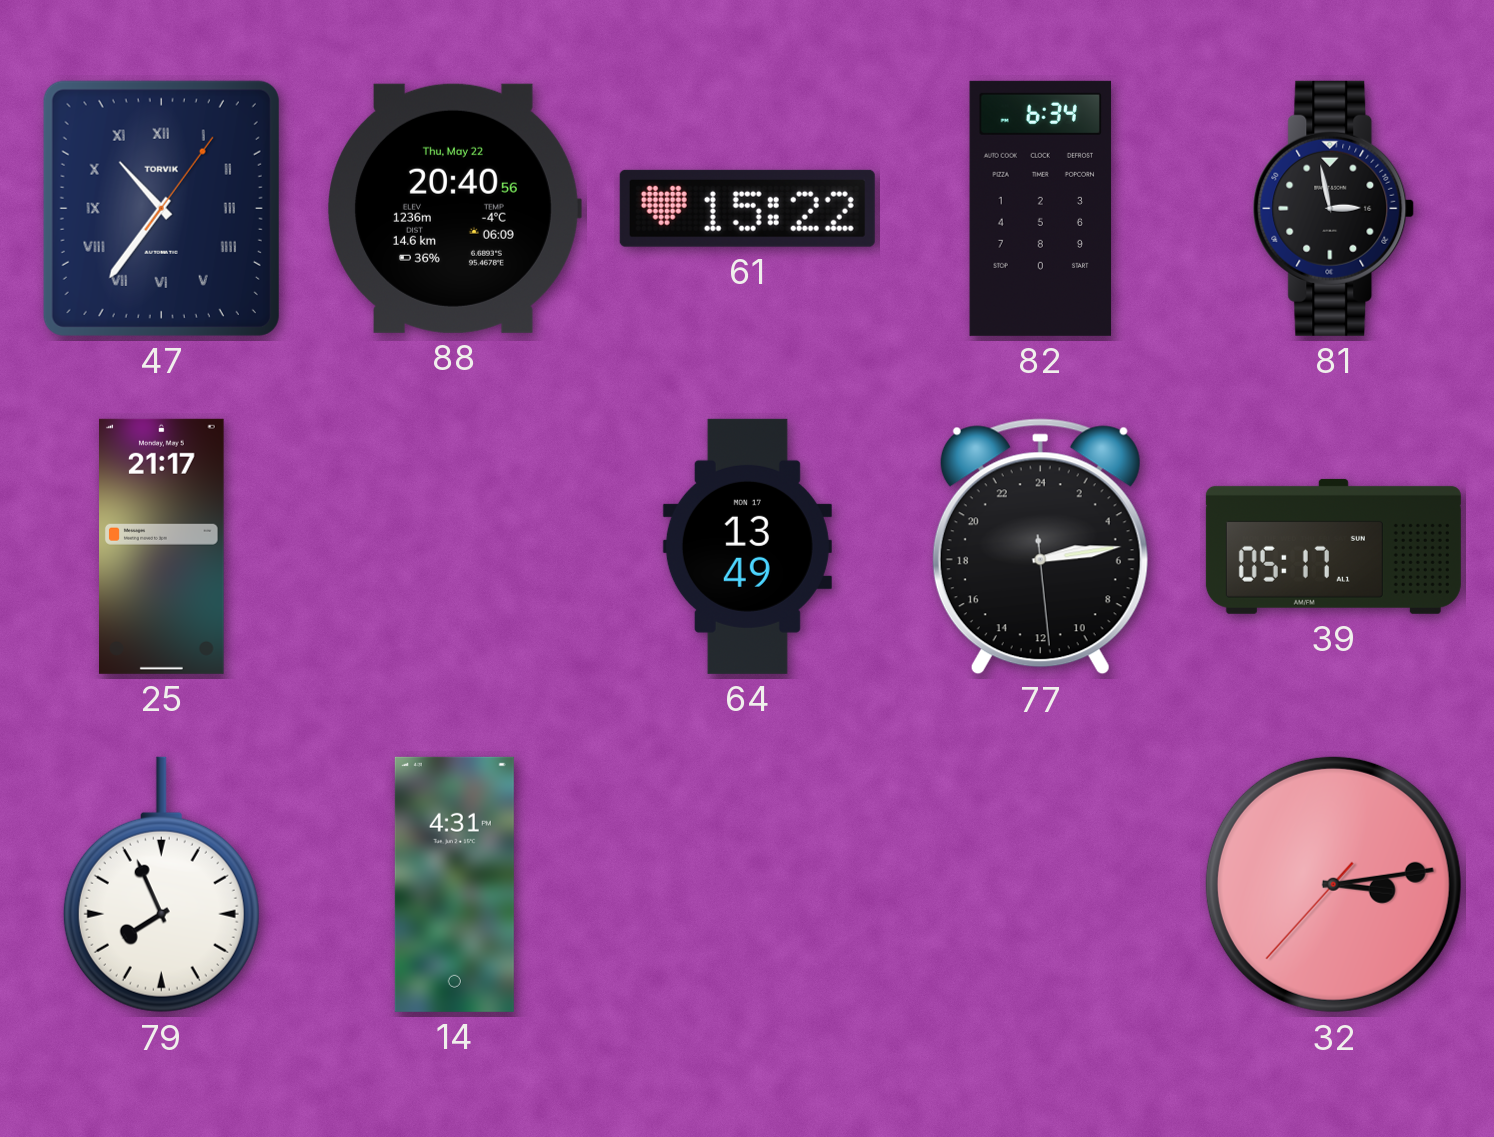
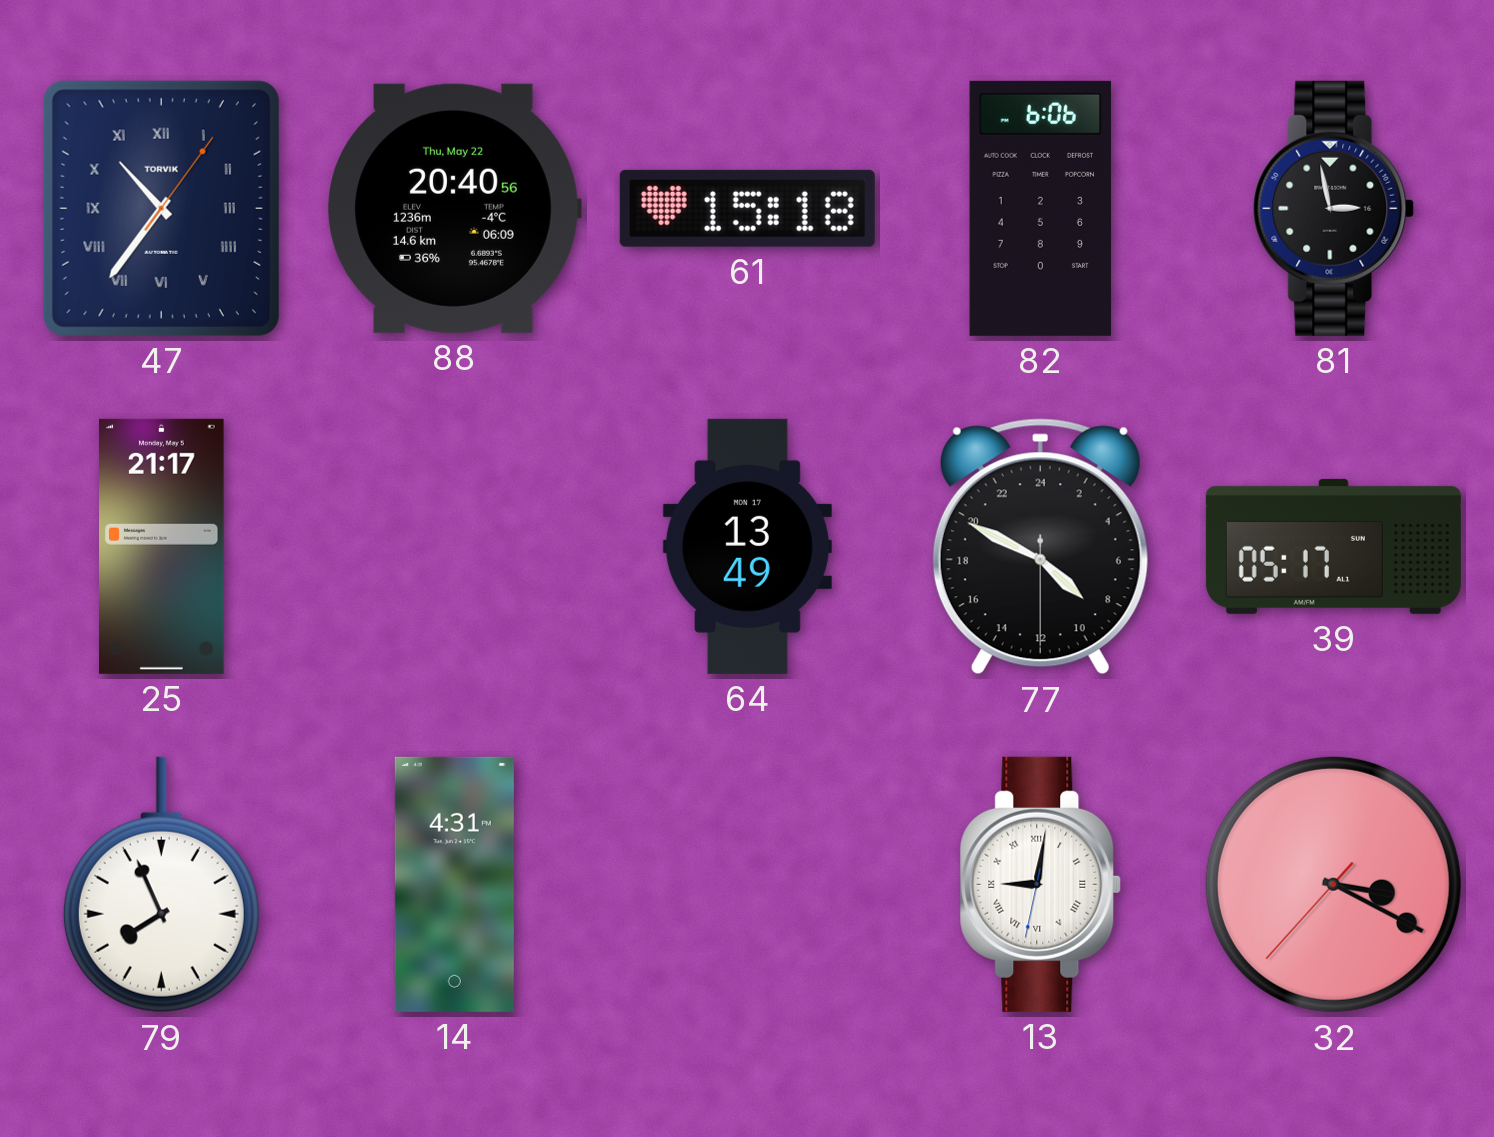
61: 15:22 -> 15:18
82: 6:34 -> 6:06
77: 5:13 -> 8:49
13: none -> 9:01
32: 3:13 -> 3:19
